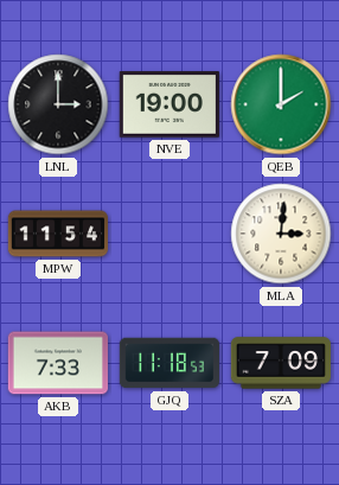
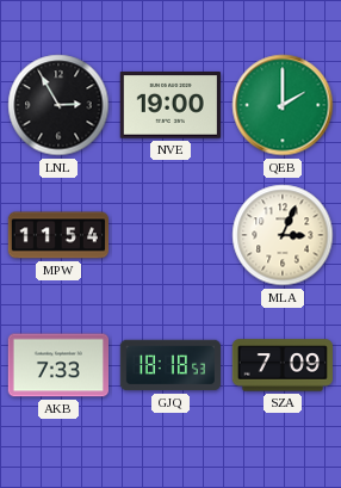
LNL: 3:00 -> 2:55
MLA: 3:01 -> 3:04
GJQ: 11:18 -> 18:18
